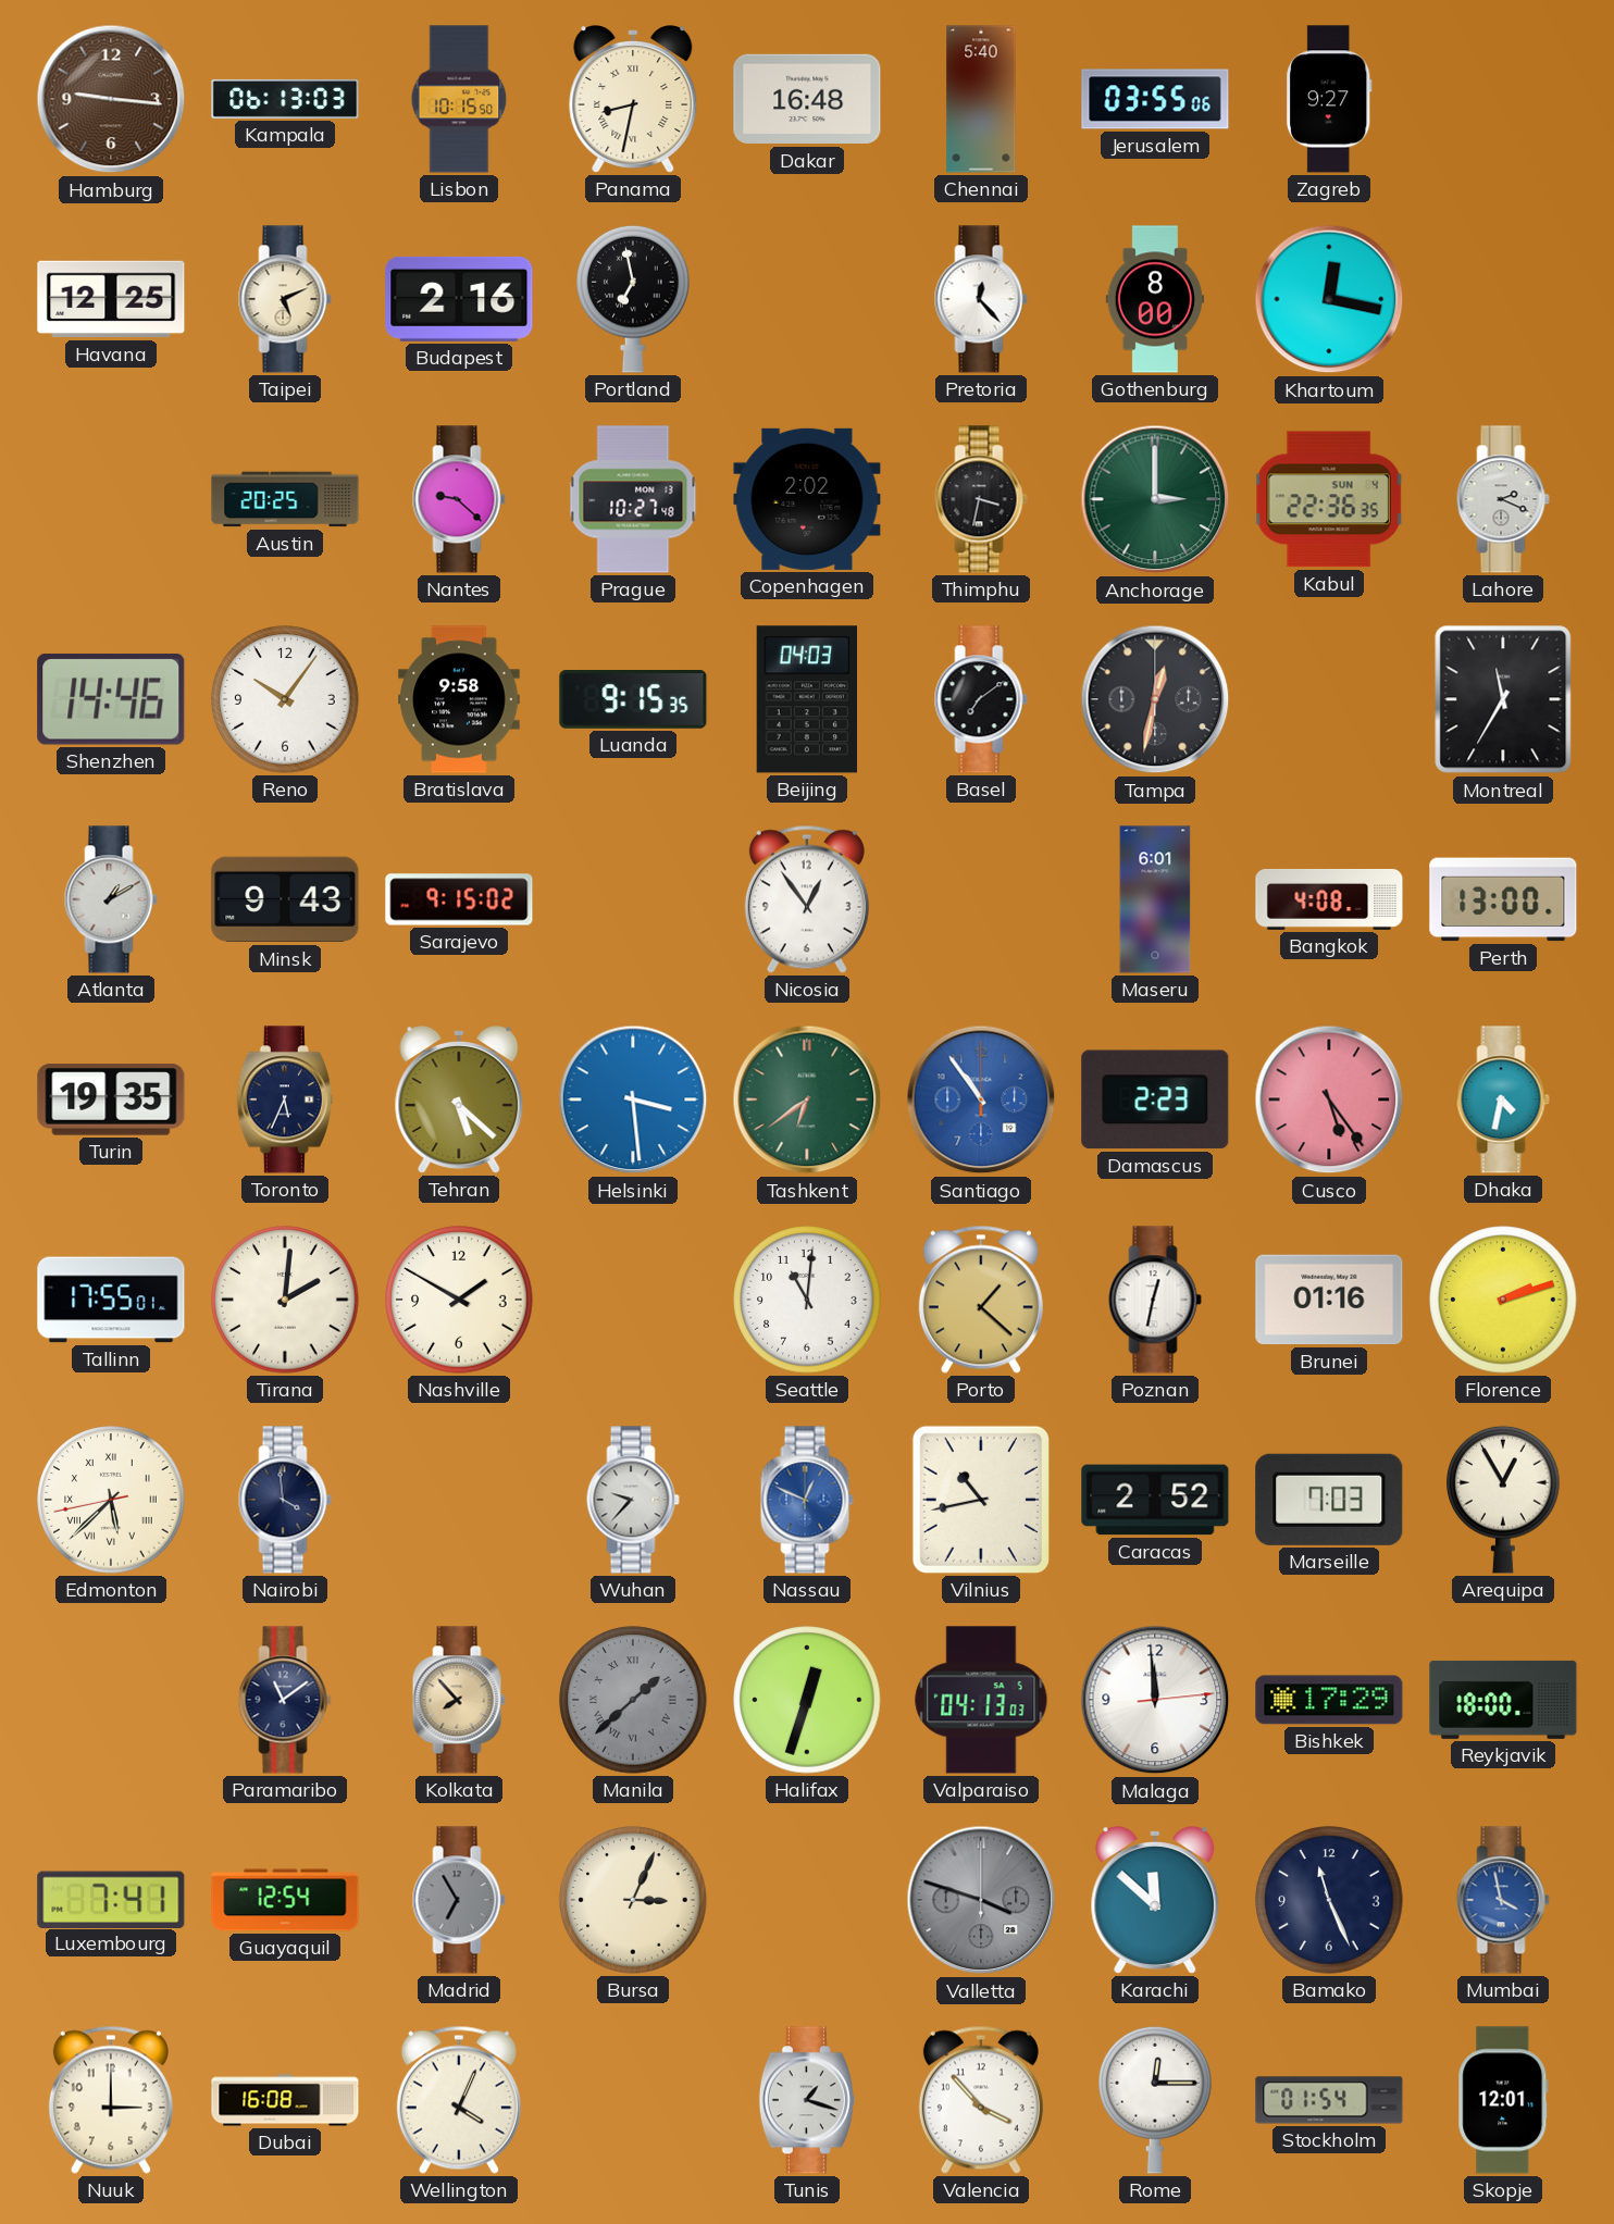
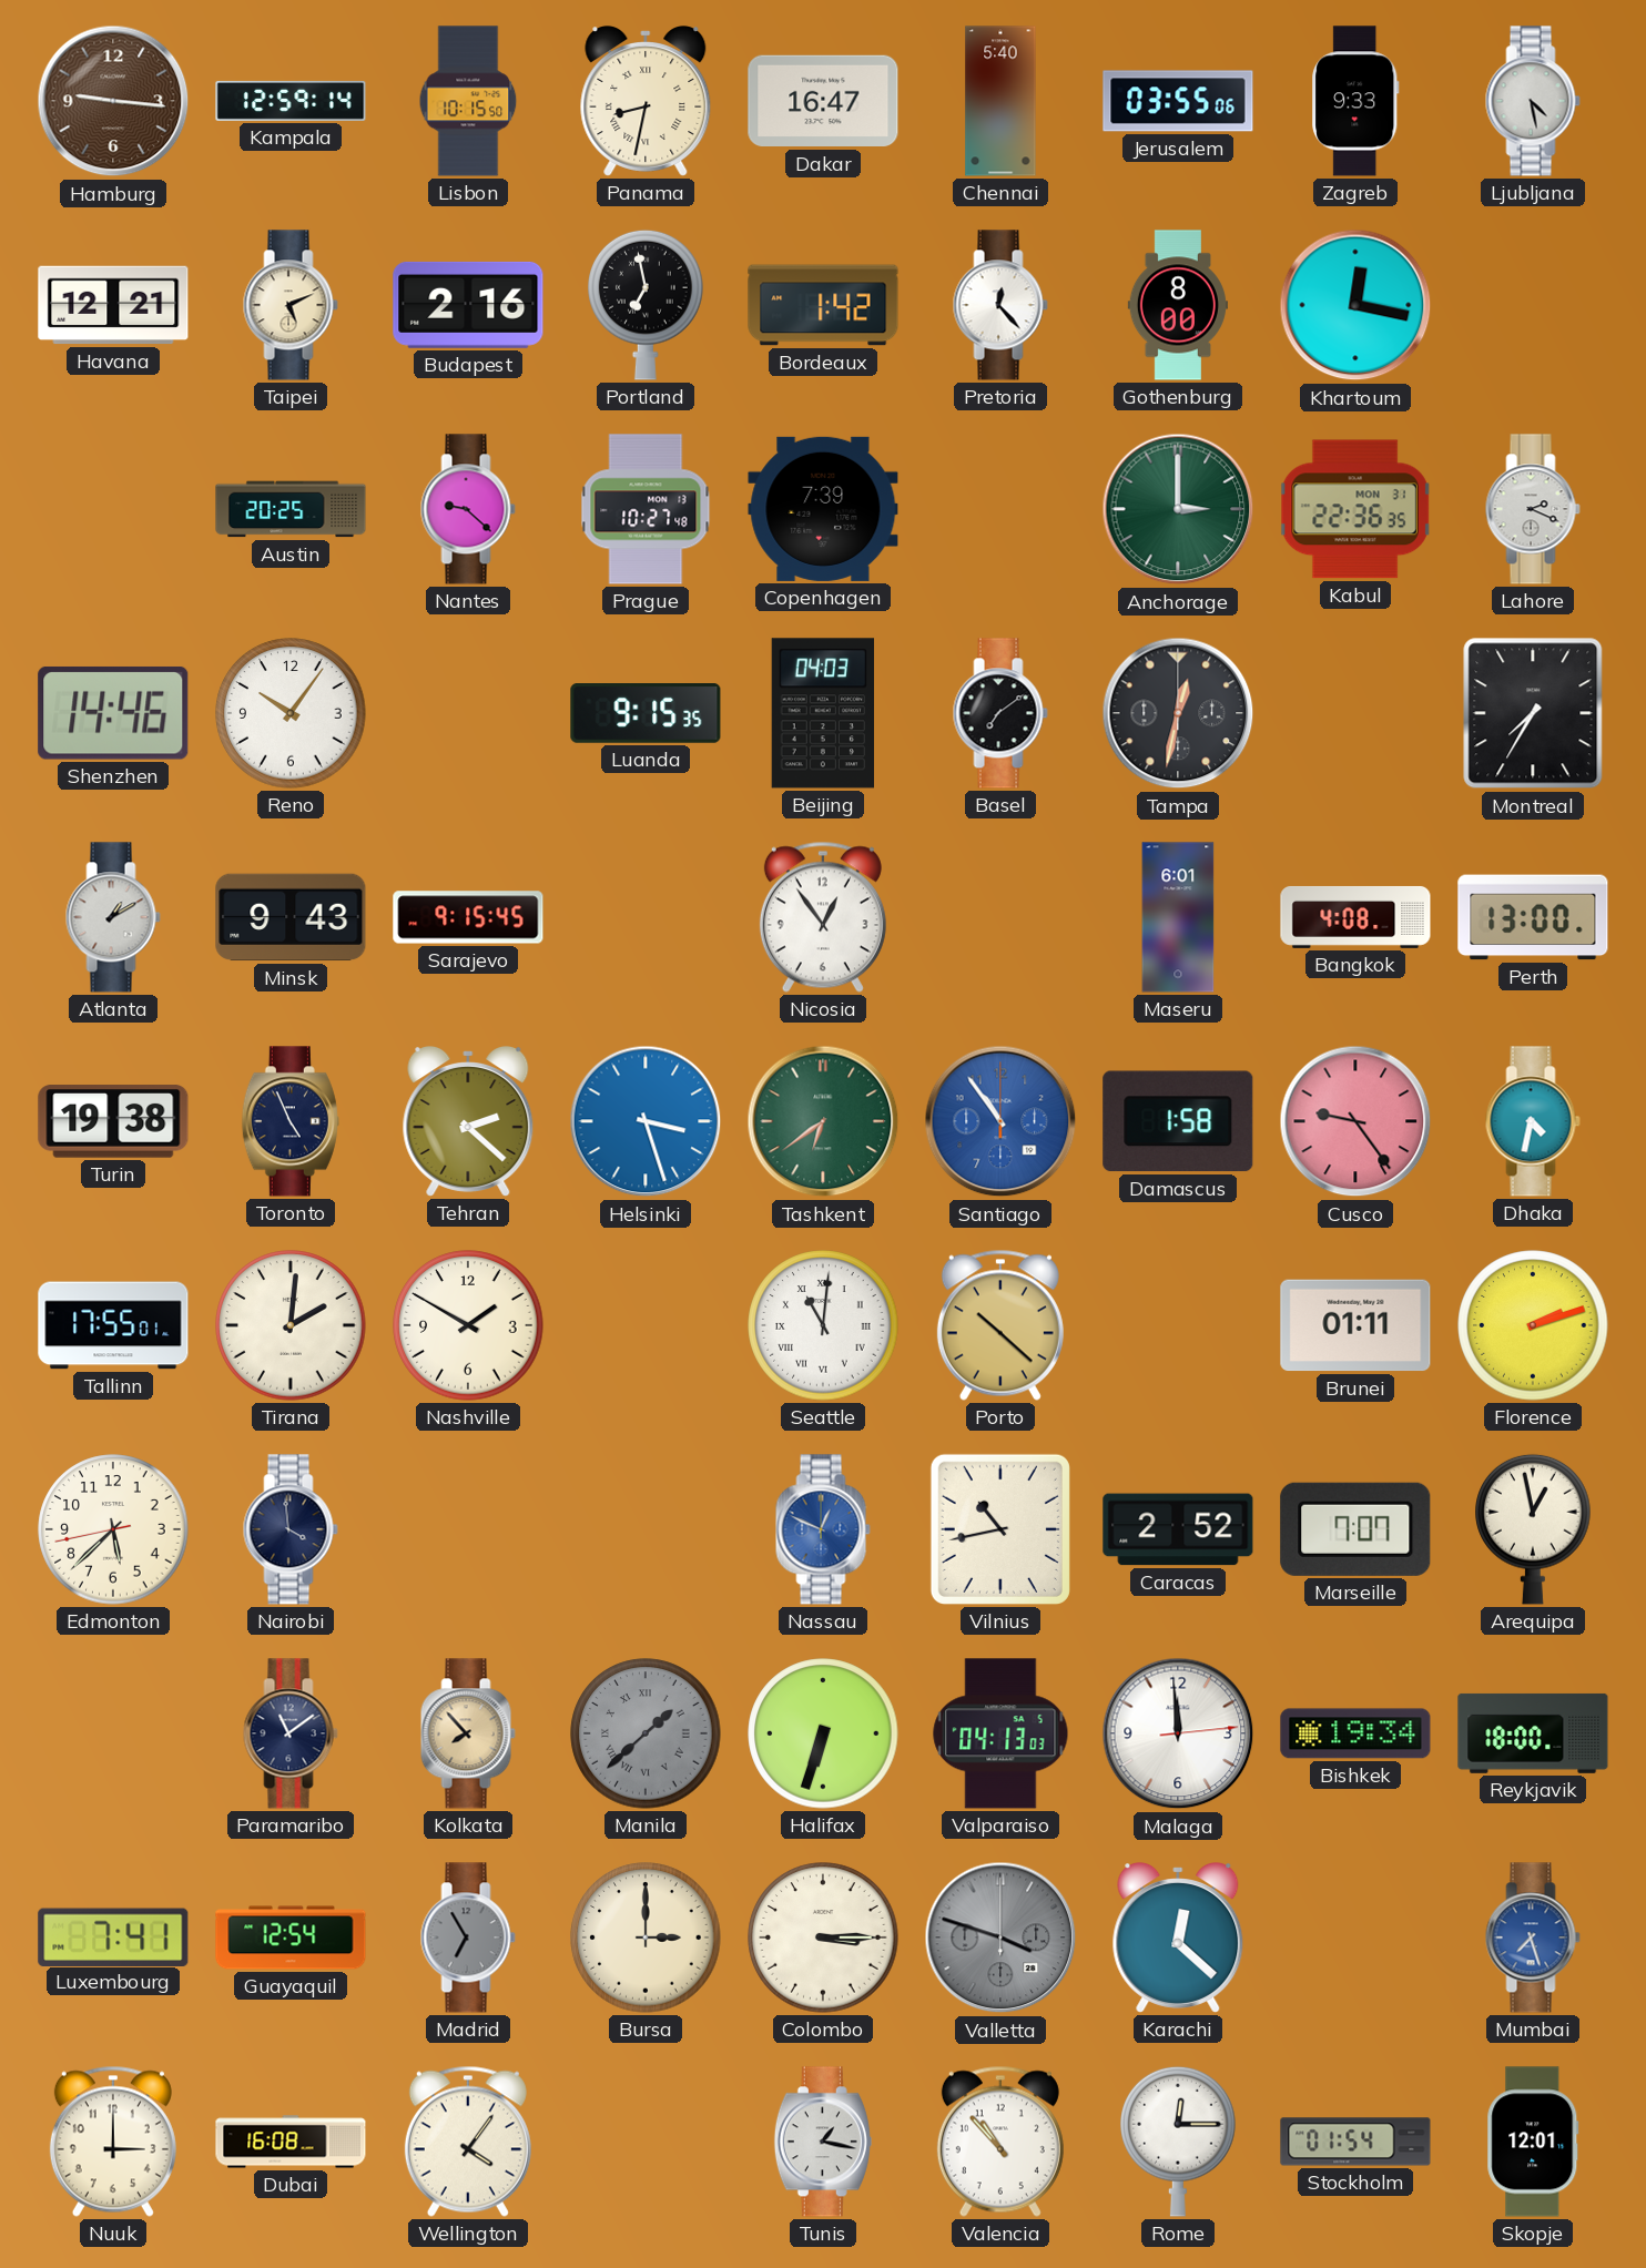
Kampala: 06:13 -> 12:59
Dakar: 16:48 -> 16:47
Zagreb: 9:27 -> 9:33
Ljubljana: none -> 4:28
Havana: 12:25 -> 12:21
Bordeaux: none -> 1:42
Copenhagen: 2:02 -> 7:39
Thimphu: 3:32 -> none
Kabul date: SUN 4 -> MON 31
Bratislava: 9:58 -> none
Montreal: 11:35 -> 7:35
Sarajevo: 9:15:02 -> 9:15:45
Turin: 19:35 -> 19:38
Toronto: 5:34 -> 4:56
Tehran: 5:22 -> 2:22
Helsinki: 3:29 -> 3:27
Damascus: 2:23 -> 1:58
Cusco: 5:24 -> 9:24
Seattle numerals: Arabic -> Roman
Porto: 1:22 -> 10:22
Poznan: 12:32 -> none
Brunei: 01:16 -> 01:11
Edmonton numerals: Roman -> Arabic
Wuhan: 9:37 -> none
Marseille: 7:03 -> 7:07
Arequipa: 12:55 -> 12:58
Halifax: 12:33 -> 6:33
Bishkek: 17:29 -> 19:34
Bursa: 3:04 -> 3:00
Colombo: none -> 3:15
Karachi: 11:52 -> 12:22
Bamako: 11:26 -> none
Mumbai: 3:58 -> 7:27
Wellington: 4:04 -> 4:06
Tunis: 1:18 -> 1:17
Valencia: 3:53 -> 10:53
